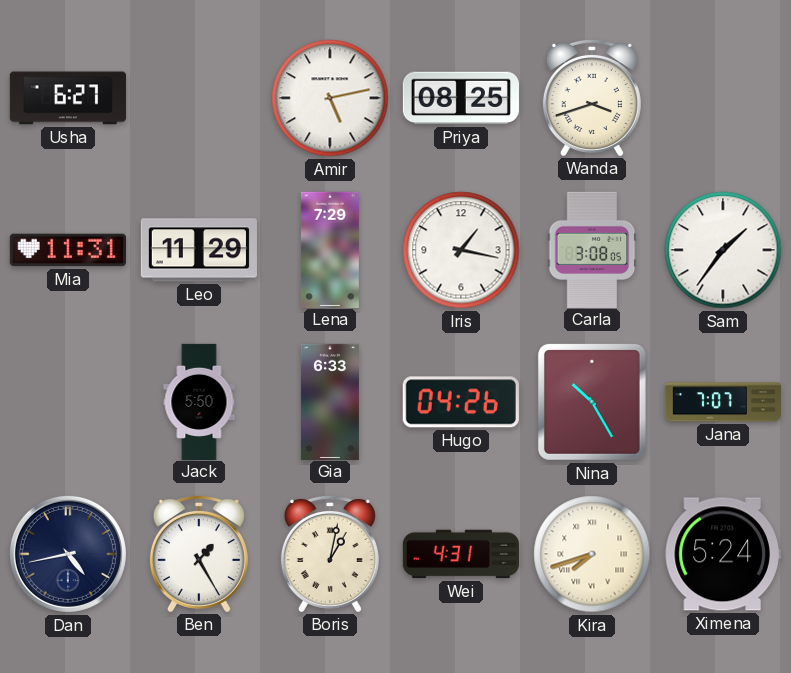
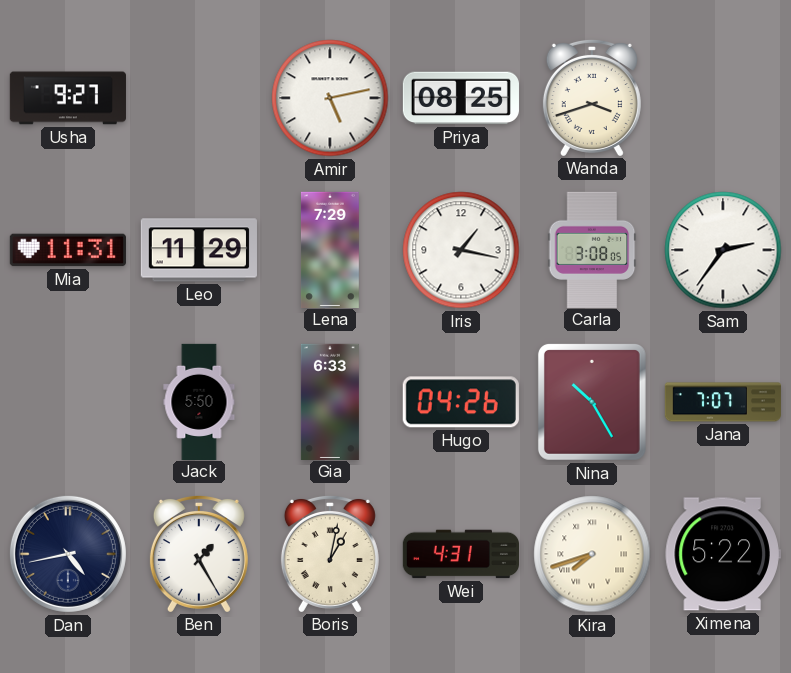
Usha: 6:27 -> 9:27
Sam: 1:36 -> 2:36
Ximena: 5:24 -> 5:22
